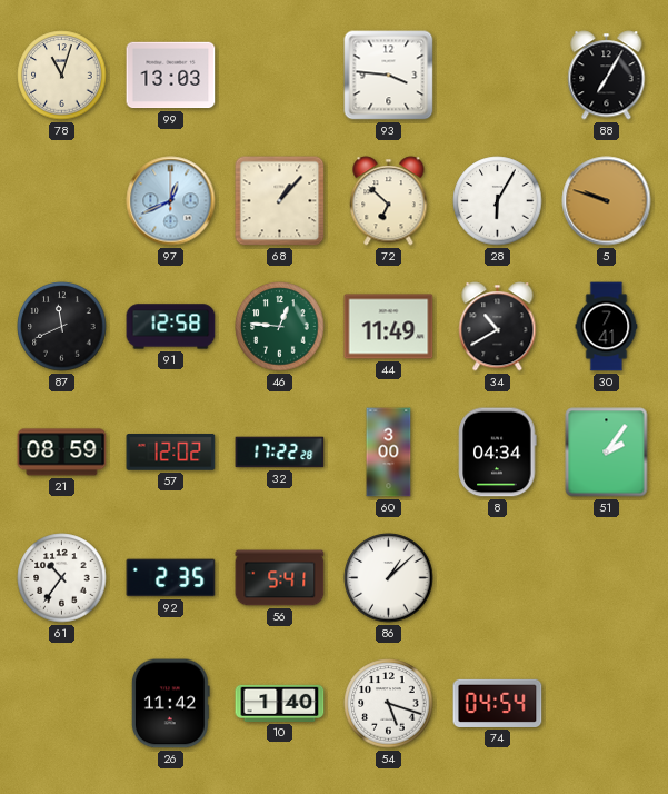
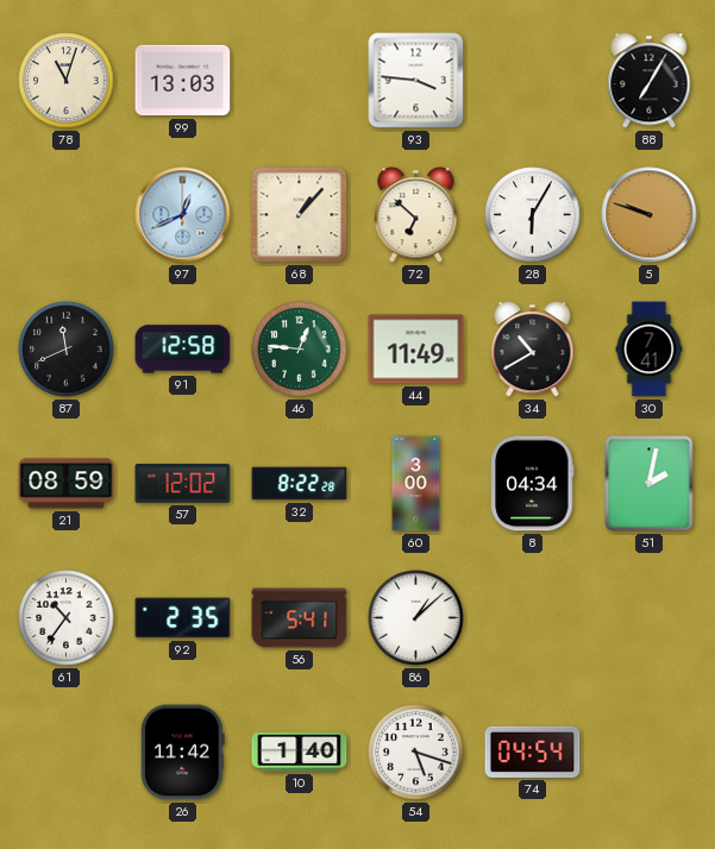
32: 17:22 -> 8:22
51: 2:06 -> 2:02
